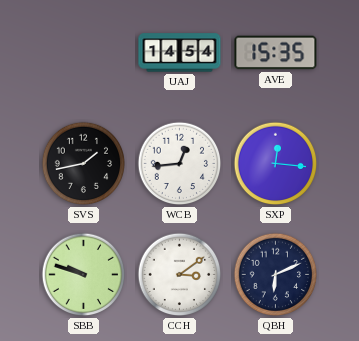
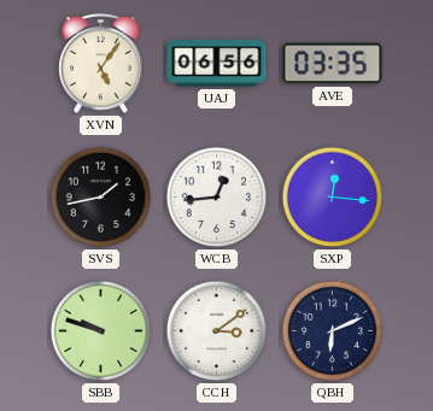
XVN: none -> 5:06
UAJ: 14:54 -> 06:56
AVE: 15:35 -> 03:35
